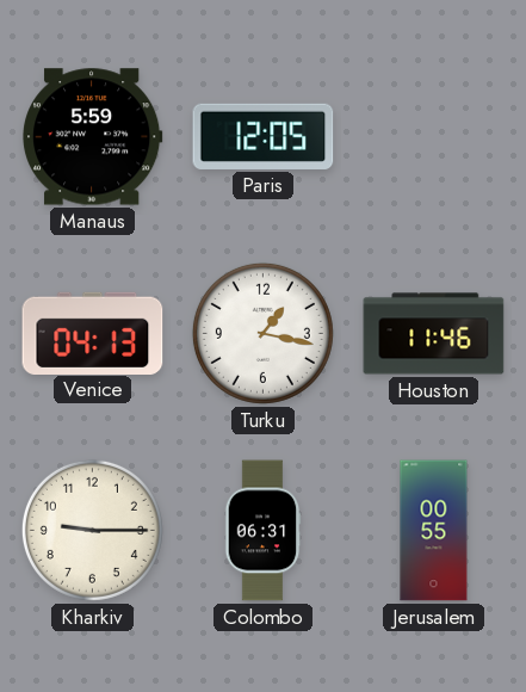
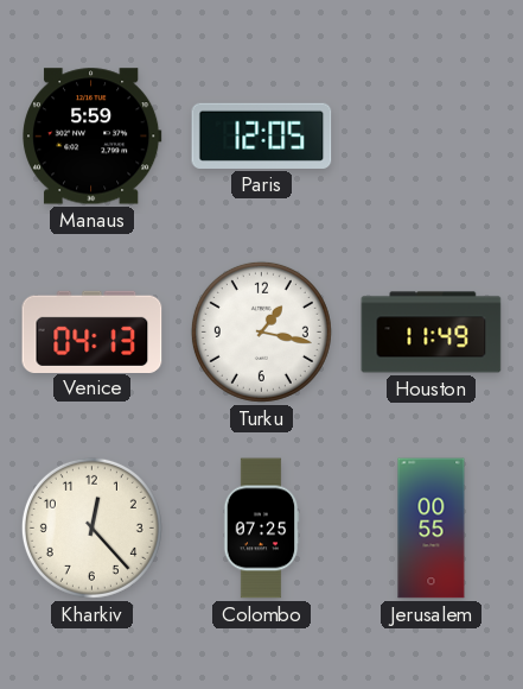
Houston: 11:46 -> 11:49
Kharkiv: 9:15 -> 12:23
Colombo: 06:31 -> 07:25
